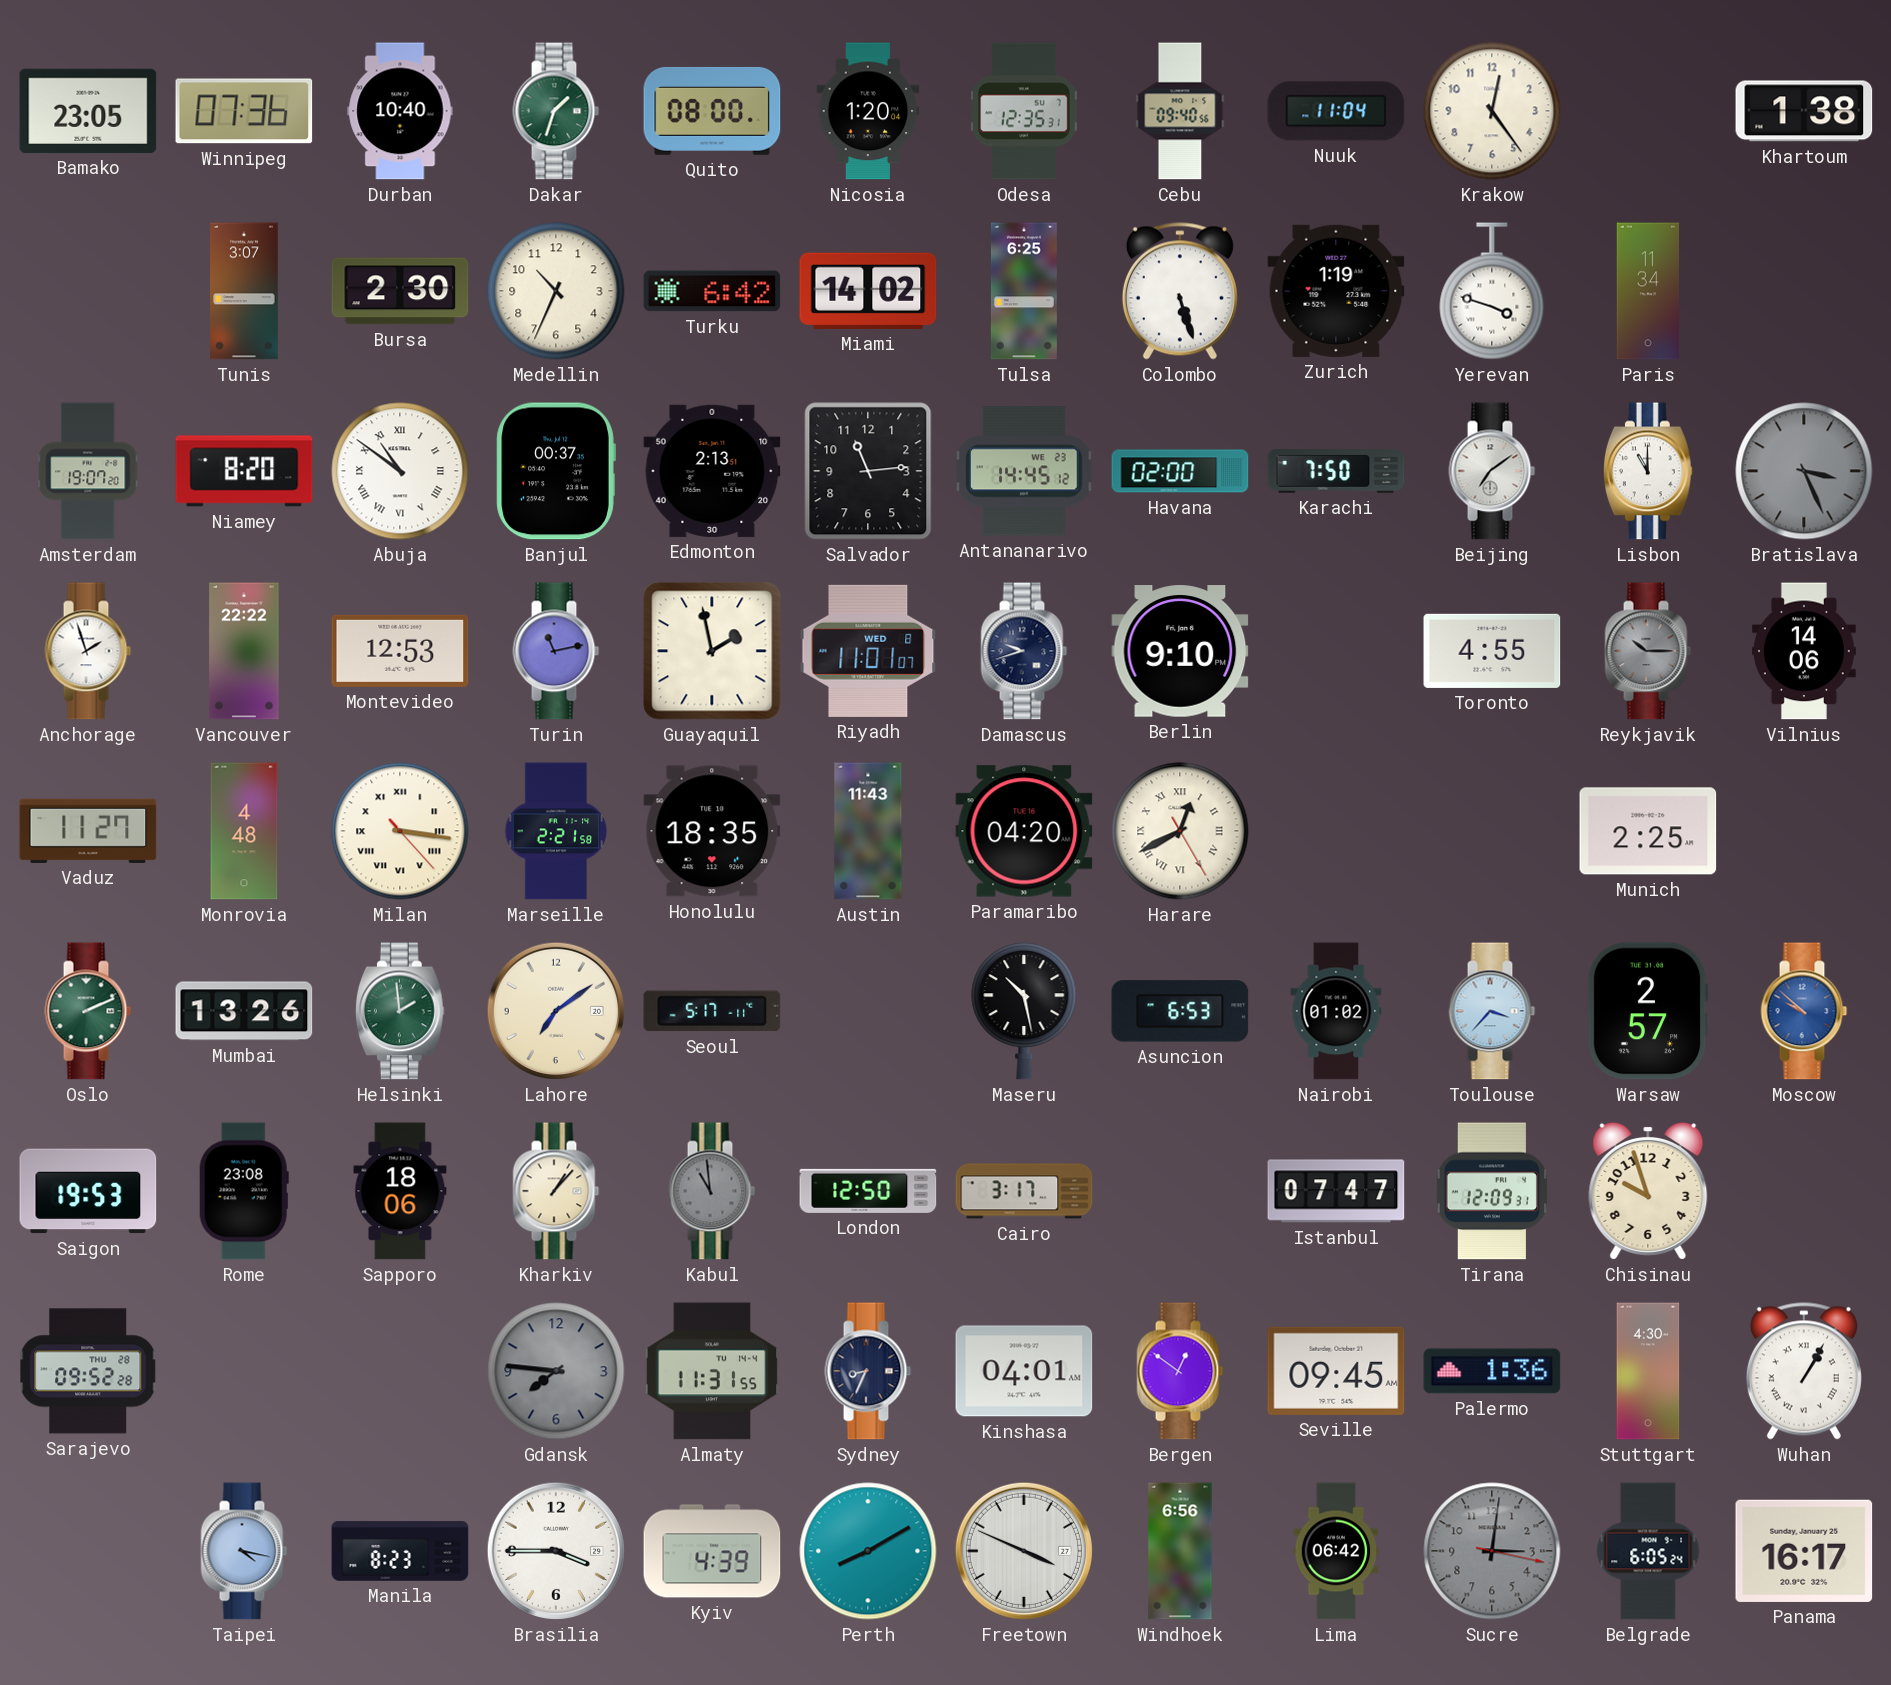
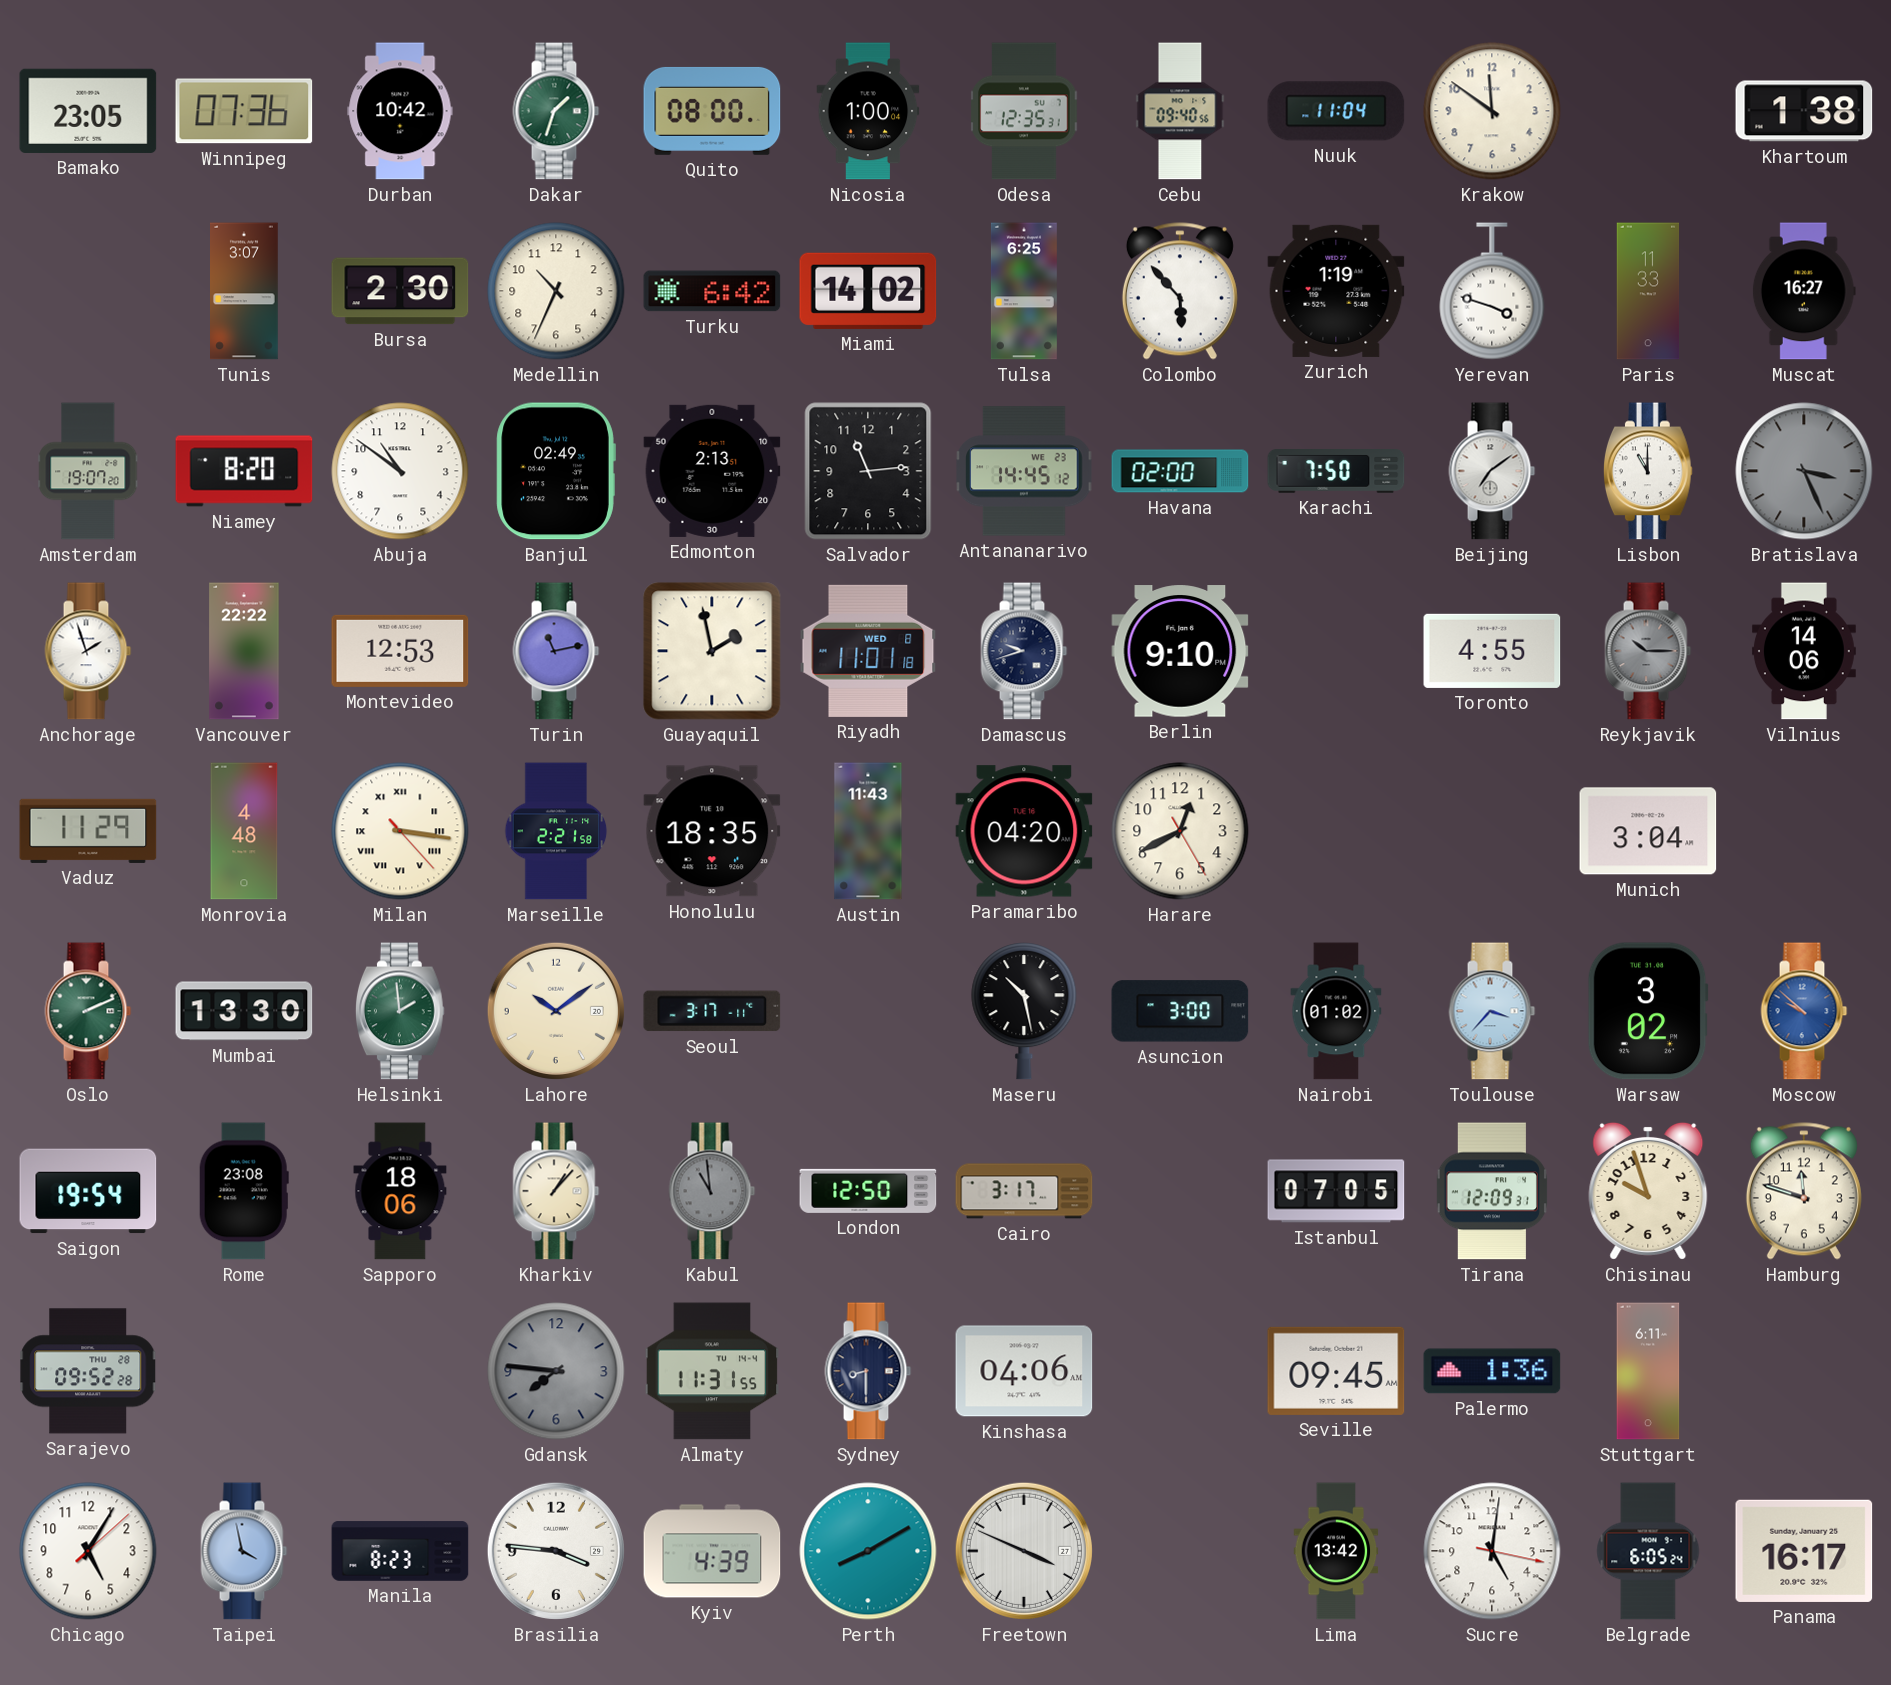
Durban: 10:40 -> 10:42
Nicosia: 1:20 -> 1:00
Krakow: 12:24 -> 11:51
Colombo: 5:27 -> 5:53
Paris: 11:34 -> 11:33
Muscat: none -> 16:27
Abuja numerals: Roman -> Arabic
Banjul: 00:37 -> 02:49
Riyadh: 11:01:07 -> 11:01:18
Vaduz: 11:27 -> 11:29
Harare numerals: Roman -> Arabic
Munich: 2:25 -> 3:04
Mumbai: 13:26 -> 13:30
Lahore: 7:09 -> 10:09
Seoul: 5:17 -> 3:17
Asuncion: 6:53 -> 3:00
Warsaw: 2:57 -> 3:02
Saigon: 19:53 -> 19:54
Istanbul: 07:47 -> 07:05
Hamburg: none -> 11:48
Sydney: 8:34 -> 8:30
Kinshasa: 04:01 -> 04:06
Bergen: 12:51 -> none
Stuttgart: 4:30 -> 6:11
Wuhan: 1:05 -> none
Chicago: none -> 5:05
Taipei: 4:17 -> 3:58
Brasilia: 3:45 -> 3:46
Windhoek: 6:56 -> none
Lima: 06:42 -> 13:42
Sucre: 3:01 -> 5:01
Sucre dial: grey -> white
